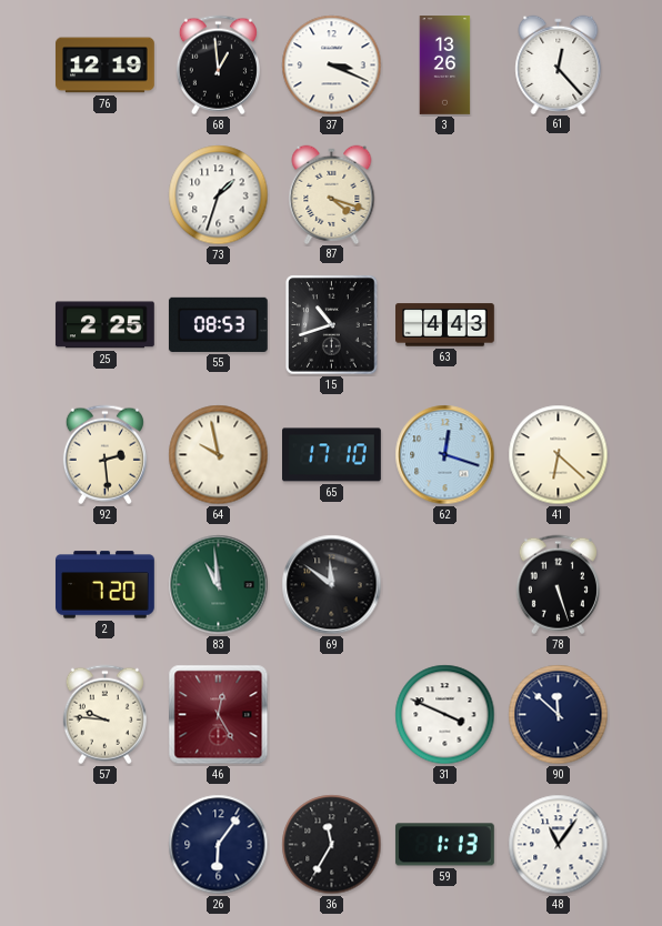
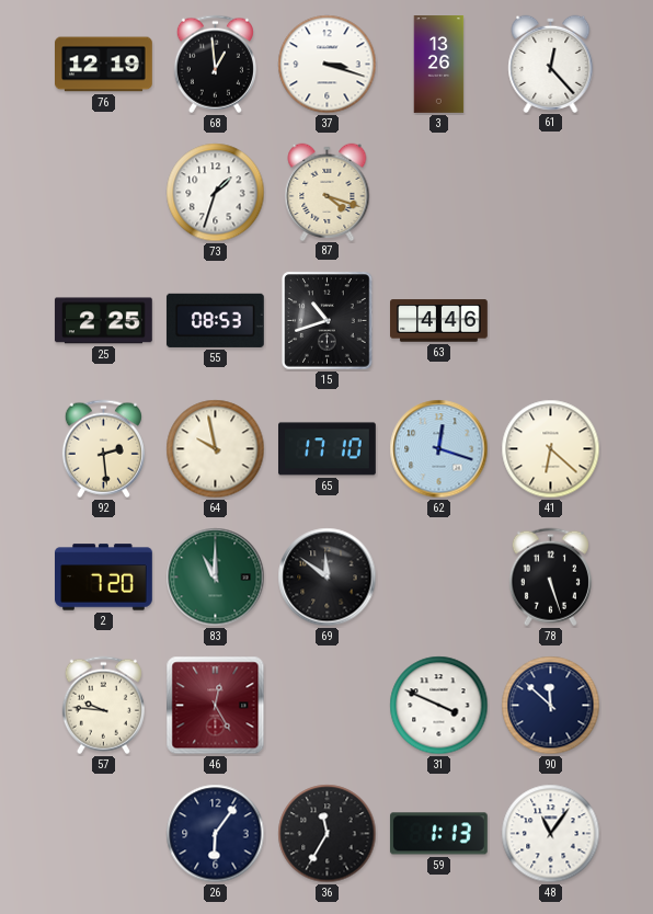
37: 3:19 -> 3:18
63: 4:43 -> 4:46
83: 10:59 -> 11:00
